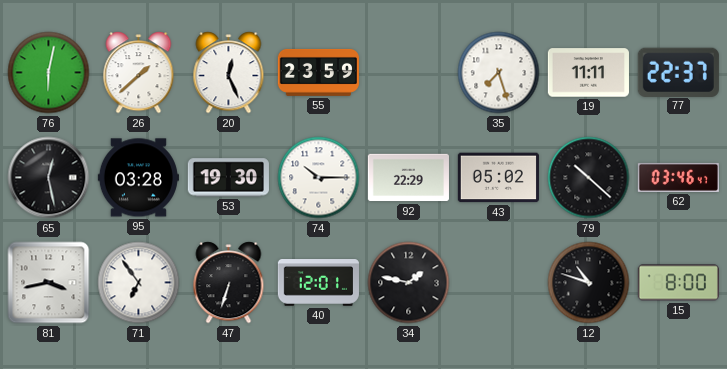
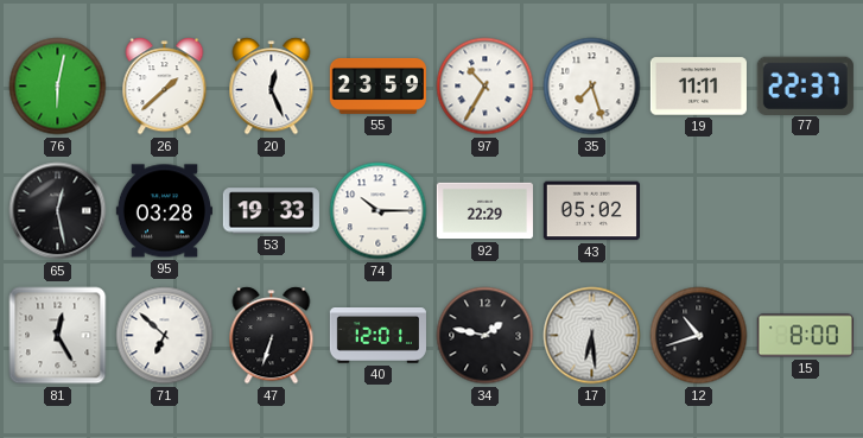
97: none -> 10:35
53: 19:30 -> 19:33
79: 10:22 -> none
62: 03:46 -> none
81: 3:43 -> 12:25
71: 6:54 -> 6:52
17: none -> 6:29
12: 10:48 -> 10:42
